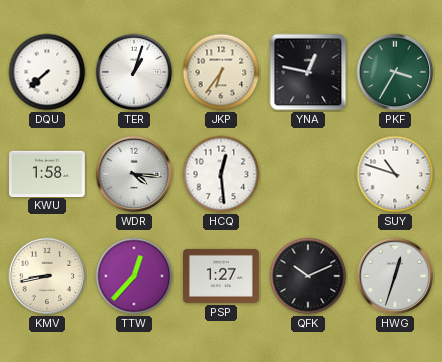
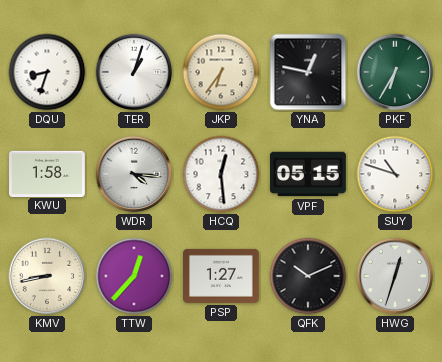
DQU: 7:38 -> 8:33
PKF: 3:35 -> 6:35
VPF: none -> 05:15
